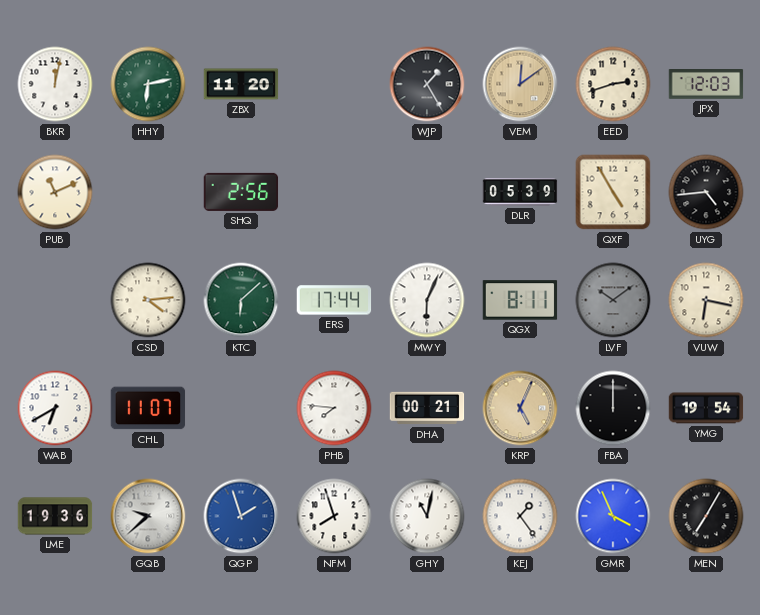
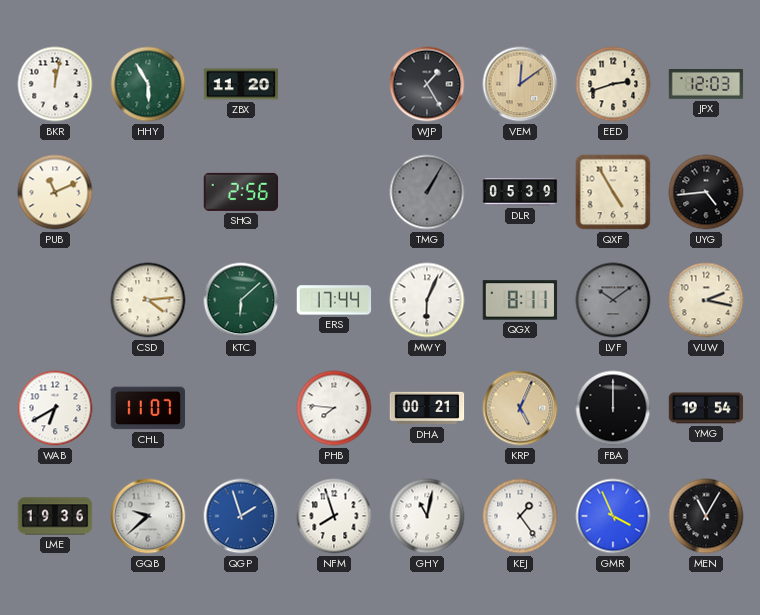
HHY: 6:13 -> 5:55
TMG: none -> 1:05
VUW: 6:17 -> 2:17
MEN: 7:05 -> 11:05
